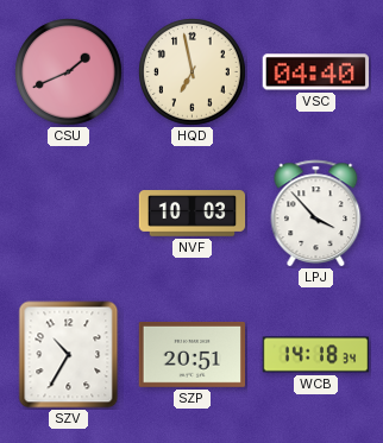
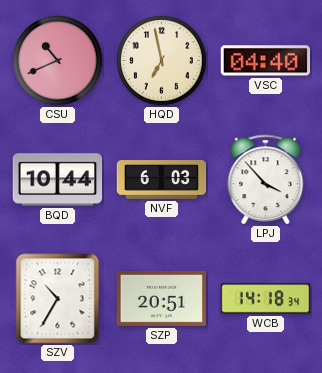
CSU: 1:41 -> 10:41
BQD: none -> 10:44
NVF: 10:03 -> 6:03
